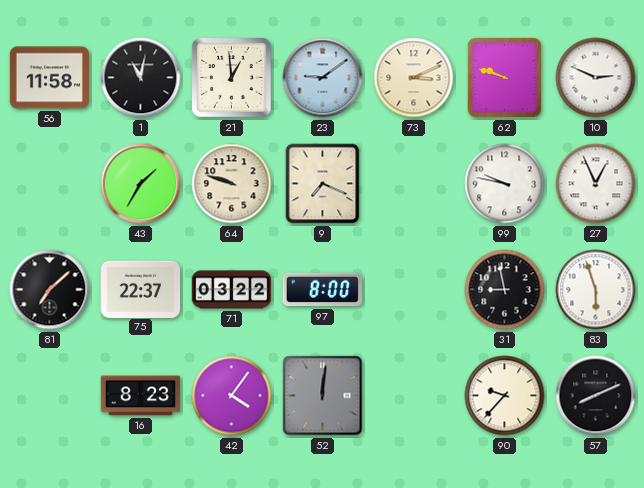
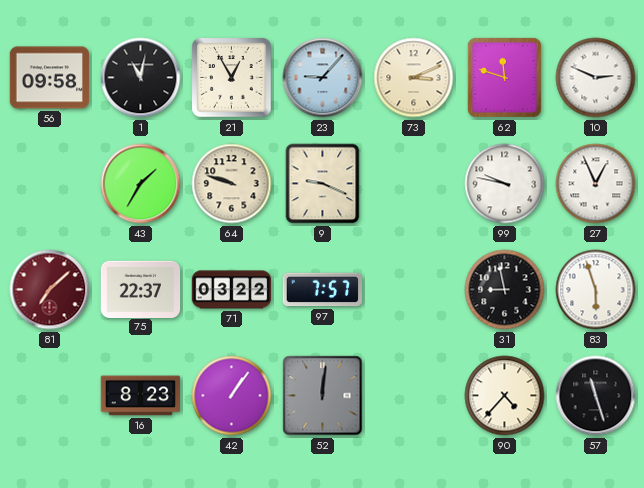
56: 11:58 -> 09:58
21: 12:59 -> 12:55
23: 9:09 -> 9:07
62: 9:48 -> 11:48
9: 7:19 -> 9:19
81 dial: black -> burgundy
97: 8:00 -> 7:57
42: 4:06 -> 1:06
90: 9:37 -> 4:37
57: 8:11 -> 11:27
